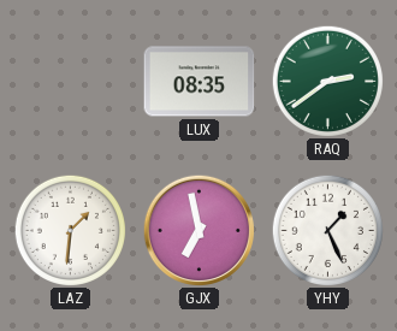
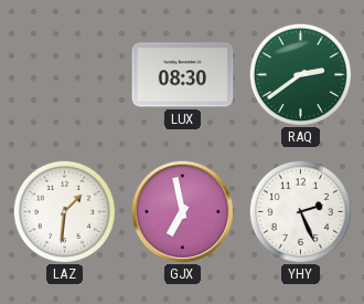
LUX: 08:35 -> 08:30
YHY: 1:26 -> 2:26
